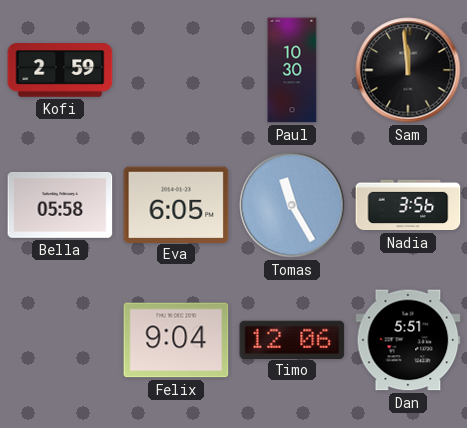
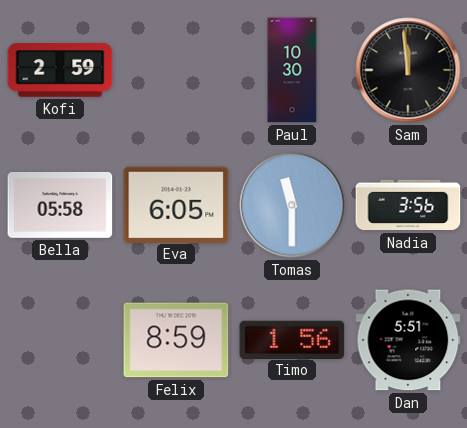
Tomas: 11:25 -> 11:30
Felix: 9:04 -> 8:59
Timo: 12:06 -> 1:56
